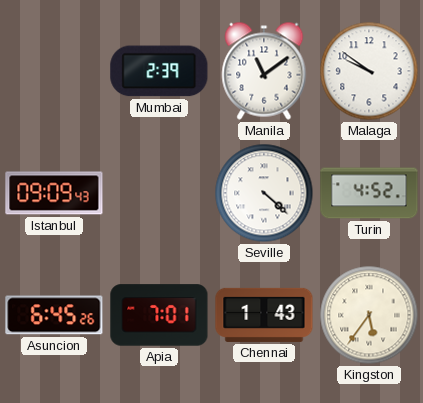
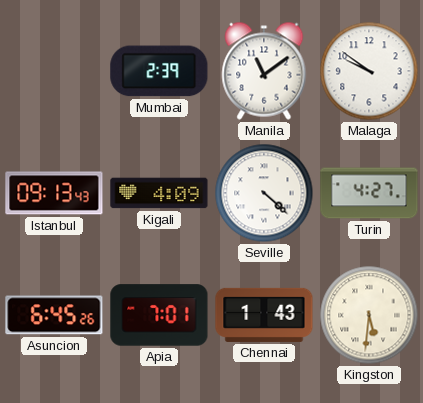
Istanbul: 09:09 -> 09:13
Kigali: none -> 4:09
Turin: 4:52 -> 4:27
Kingston: 5:36 -> 5:31
